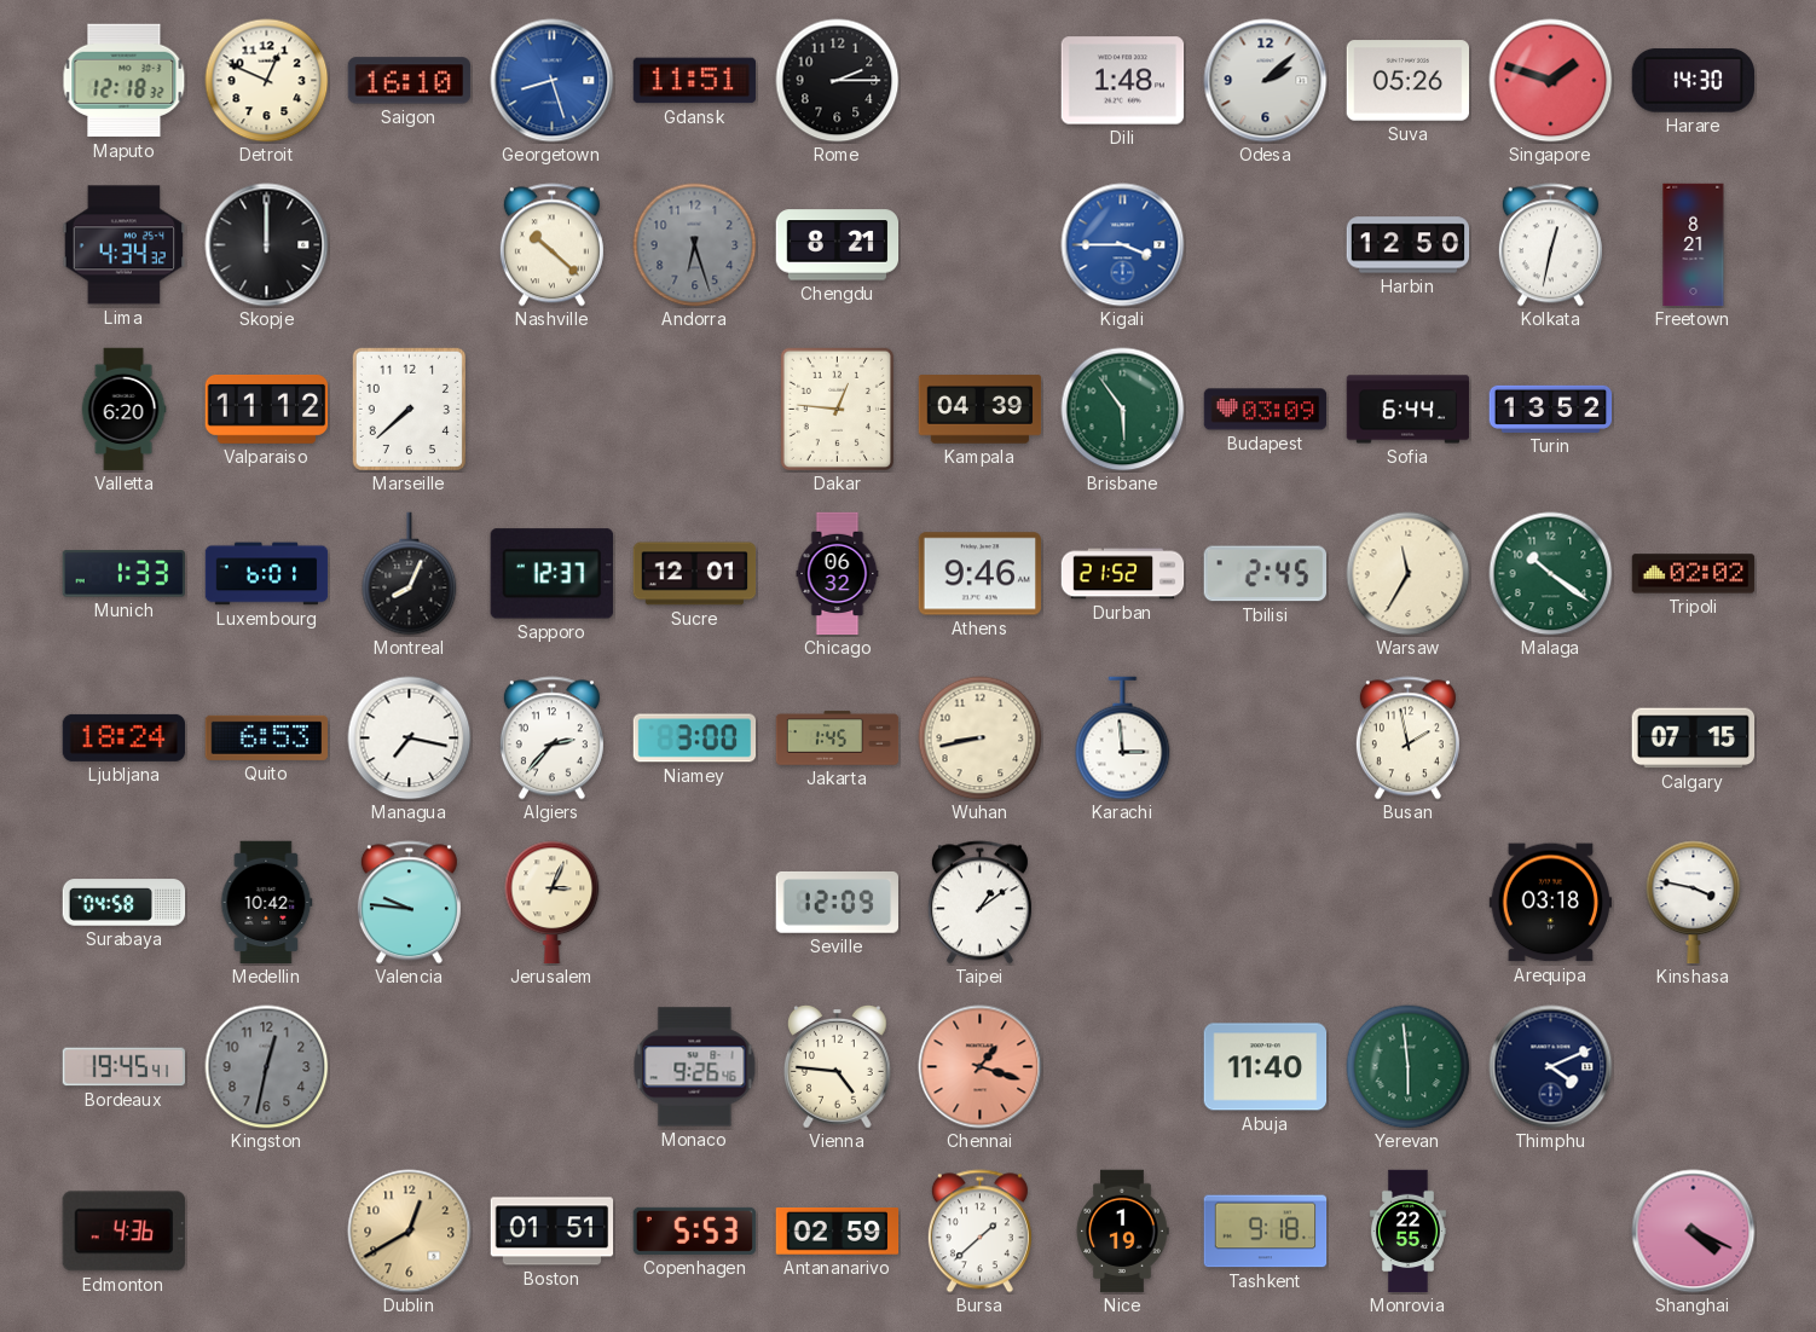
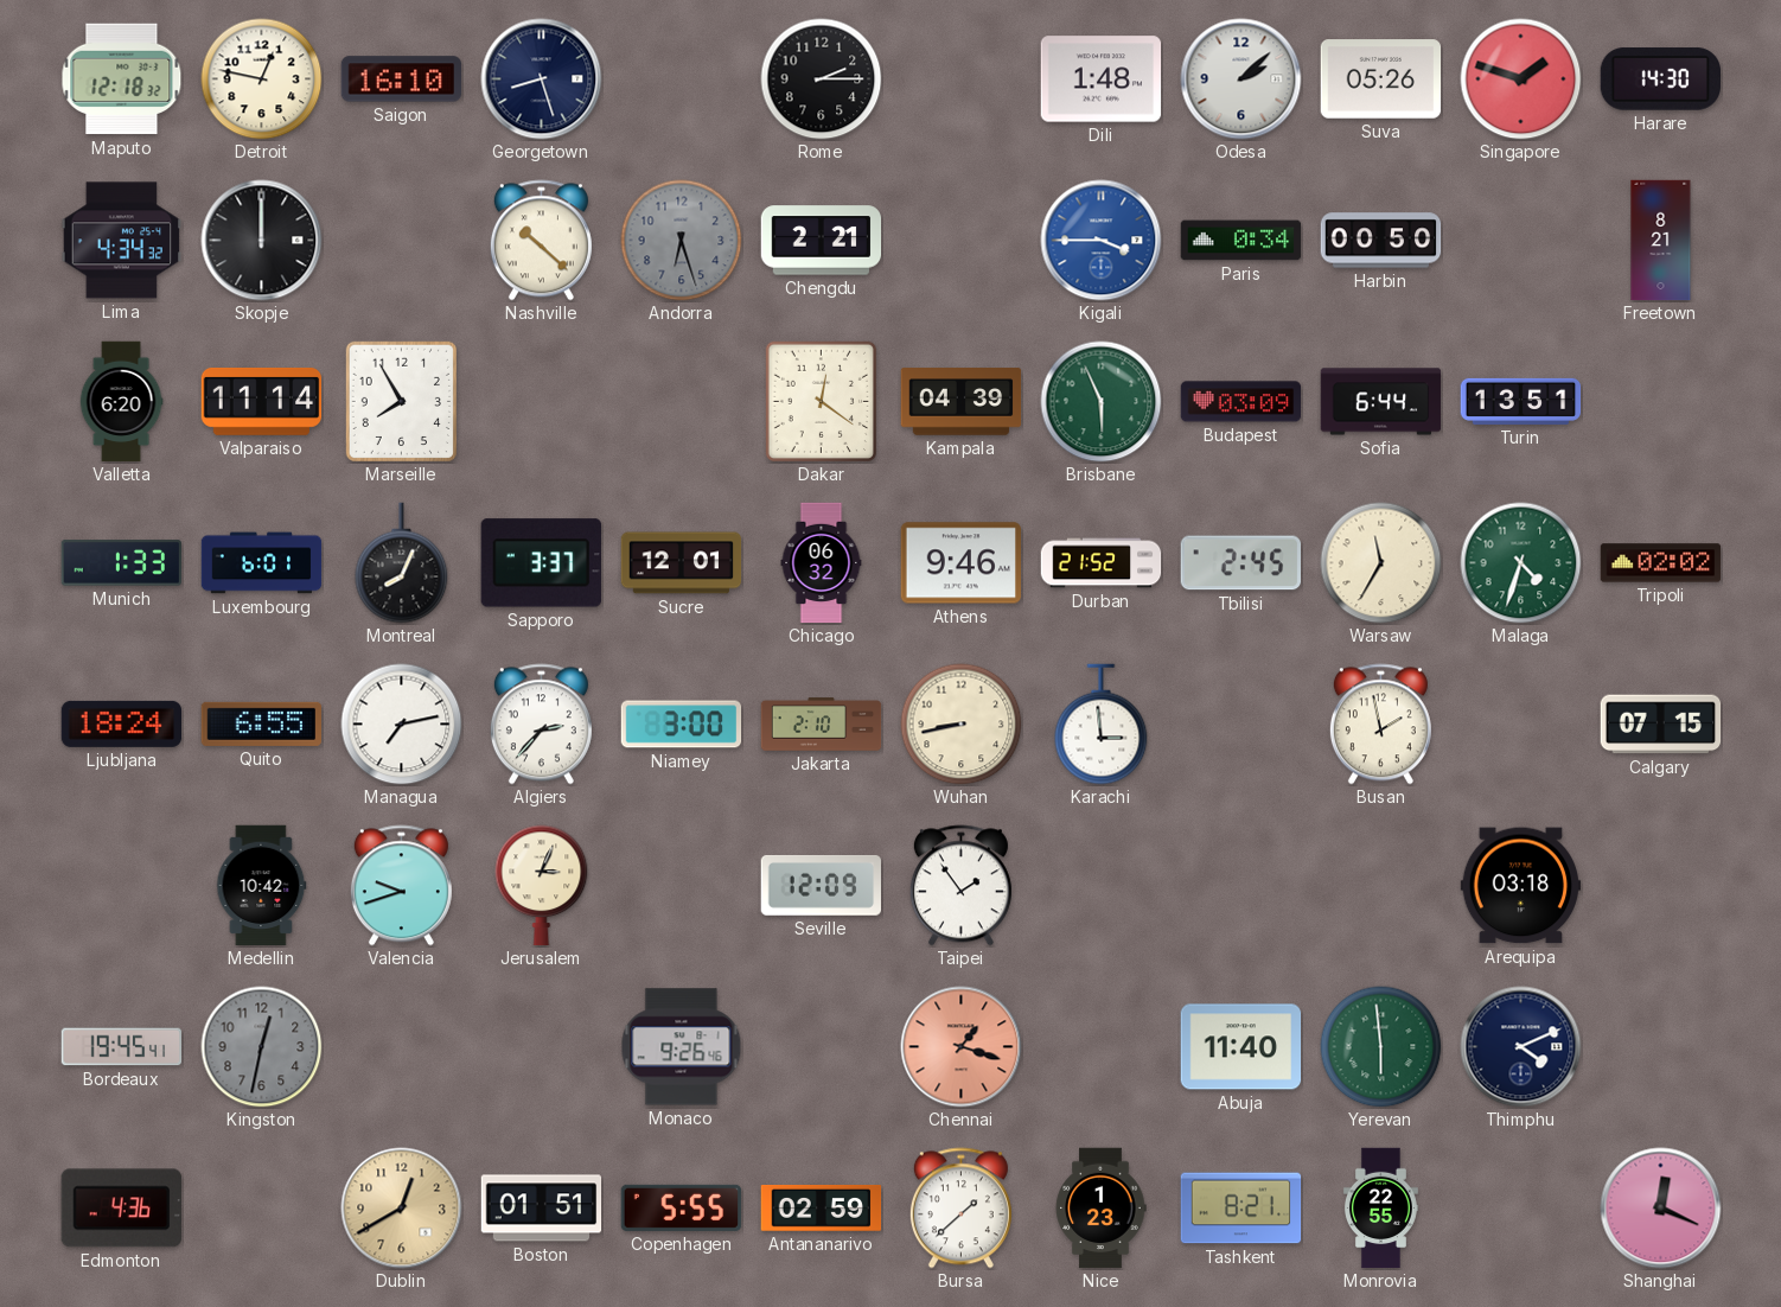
Detroit: 12:49 -> 12:47
Georgetown dial: blue -> navy
Gdansk: 11:51 -> none
Chengdu: 8:21 -> 2:21
Paris: none -> 0:34
Harbin: 12:50 -> 00:50
Kolkata: 12:32 -> none
Valparaiso: 11:12 -> 11:14
Marseille: 7:38 -> 7:55
Dakar: 12:46 -> 12:21
Brisbane: 5:54 -> 5:56
Turin: 13:52 -> 13:51
Sapporo: 12:37 -> 3:37
Malaga: 10:21 -> 4:33
Quito: 6:53 -> 6:55
Managua: 7:17 -> 7:13
Jakarta: 1:45 -> 2:10
Surabaya: 04:58 -> none
Valencia: 9:46 -> 9:42
Taipei: 1:09 -> 1:54
Kinshasa: 3:47 -> none
Vienna: 4:46 -> none
Copenhagen: 5:53 -> 5:55
Nice: 1:19 -> 1:23
Tashkent: 9:18 -> 8:21
Shanghai: 4:19 -> 12:19
